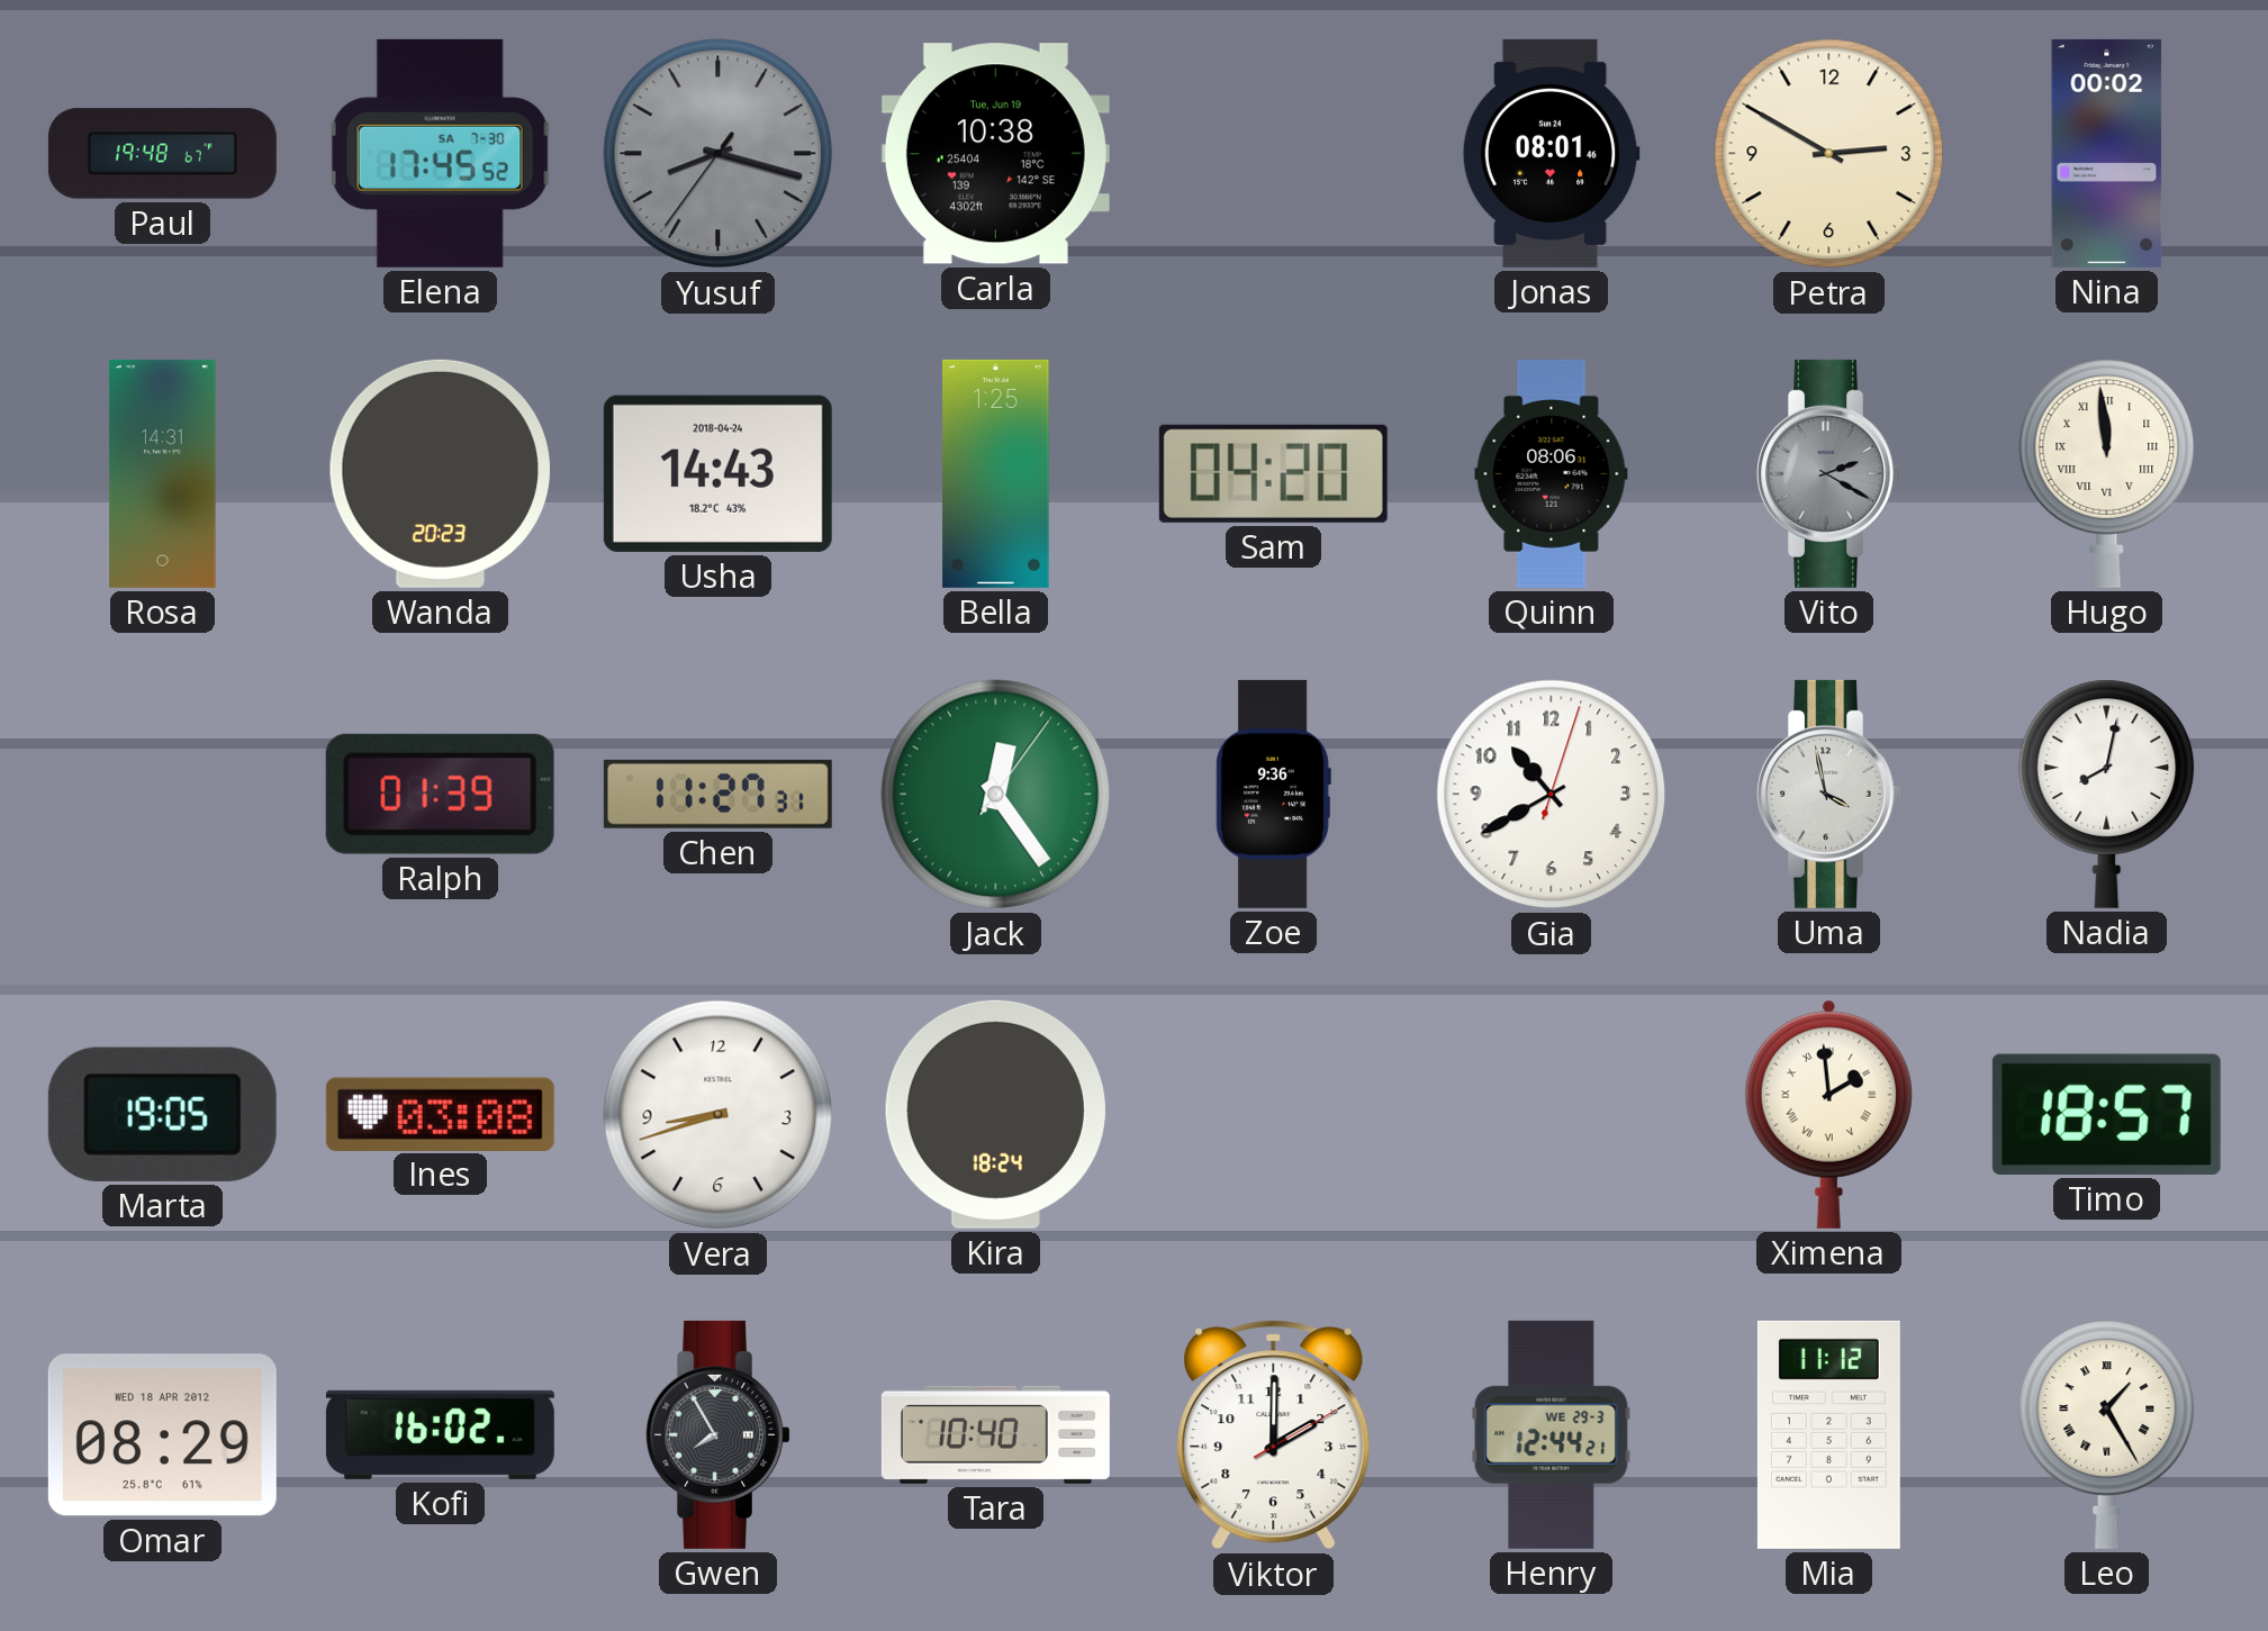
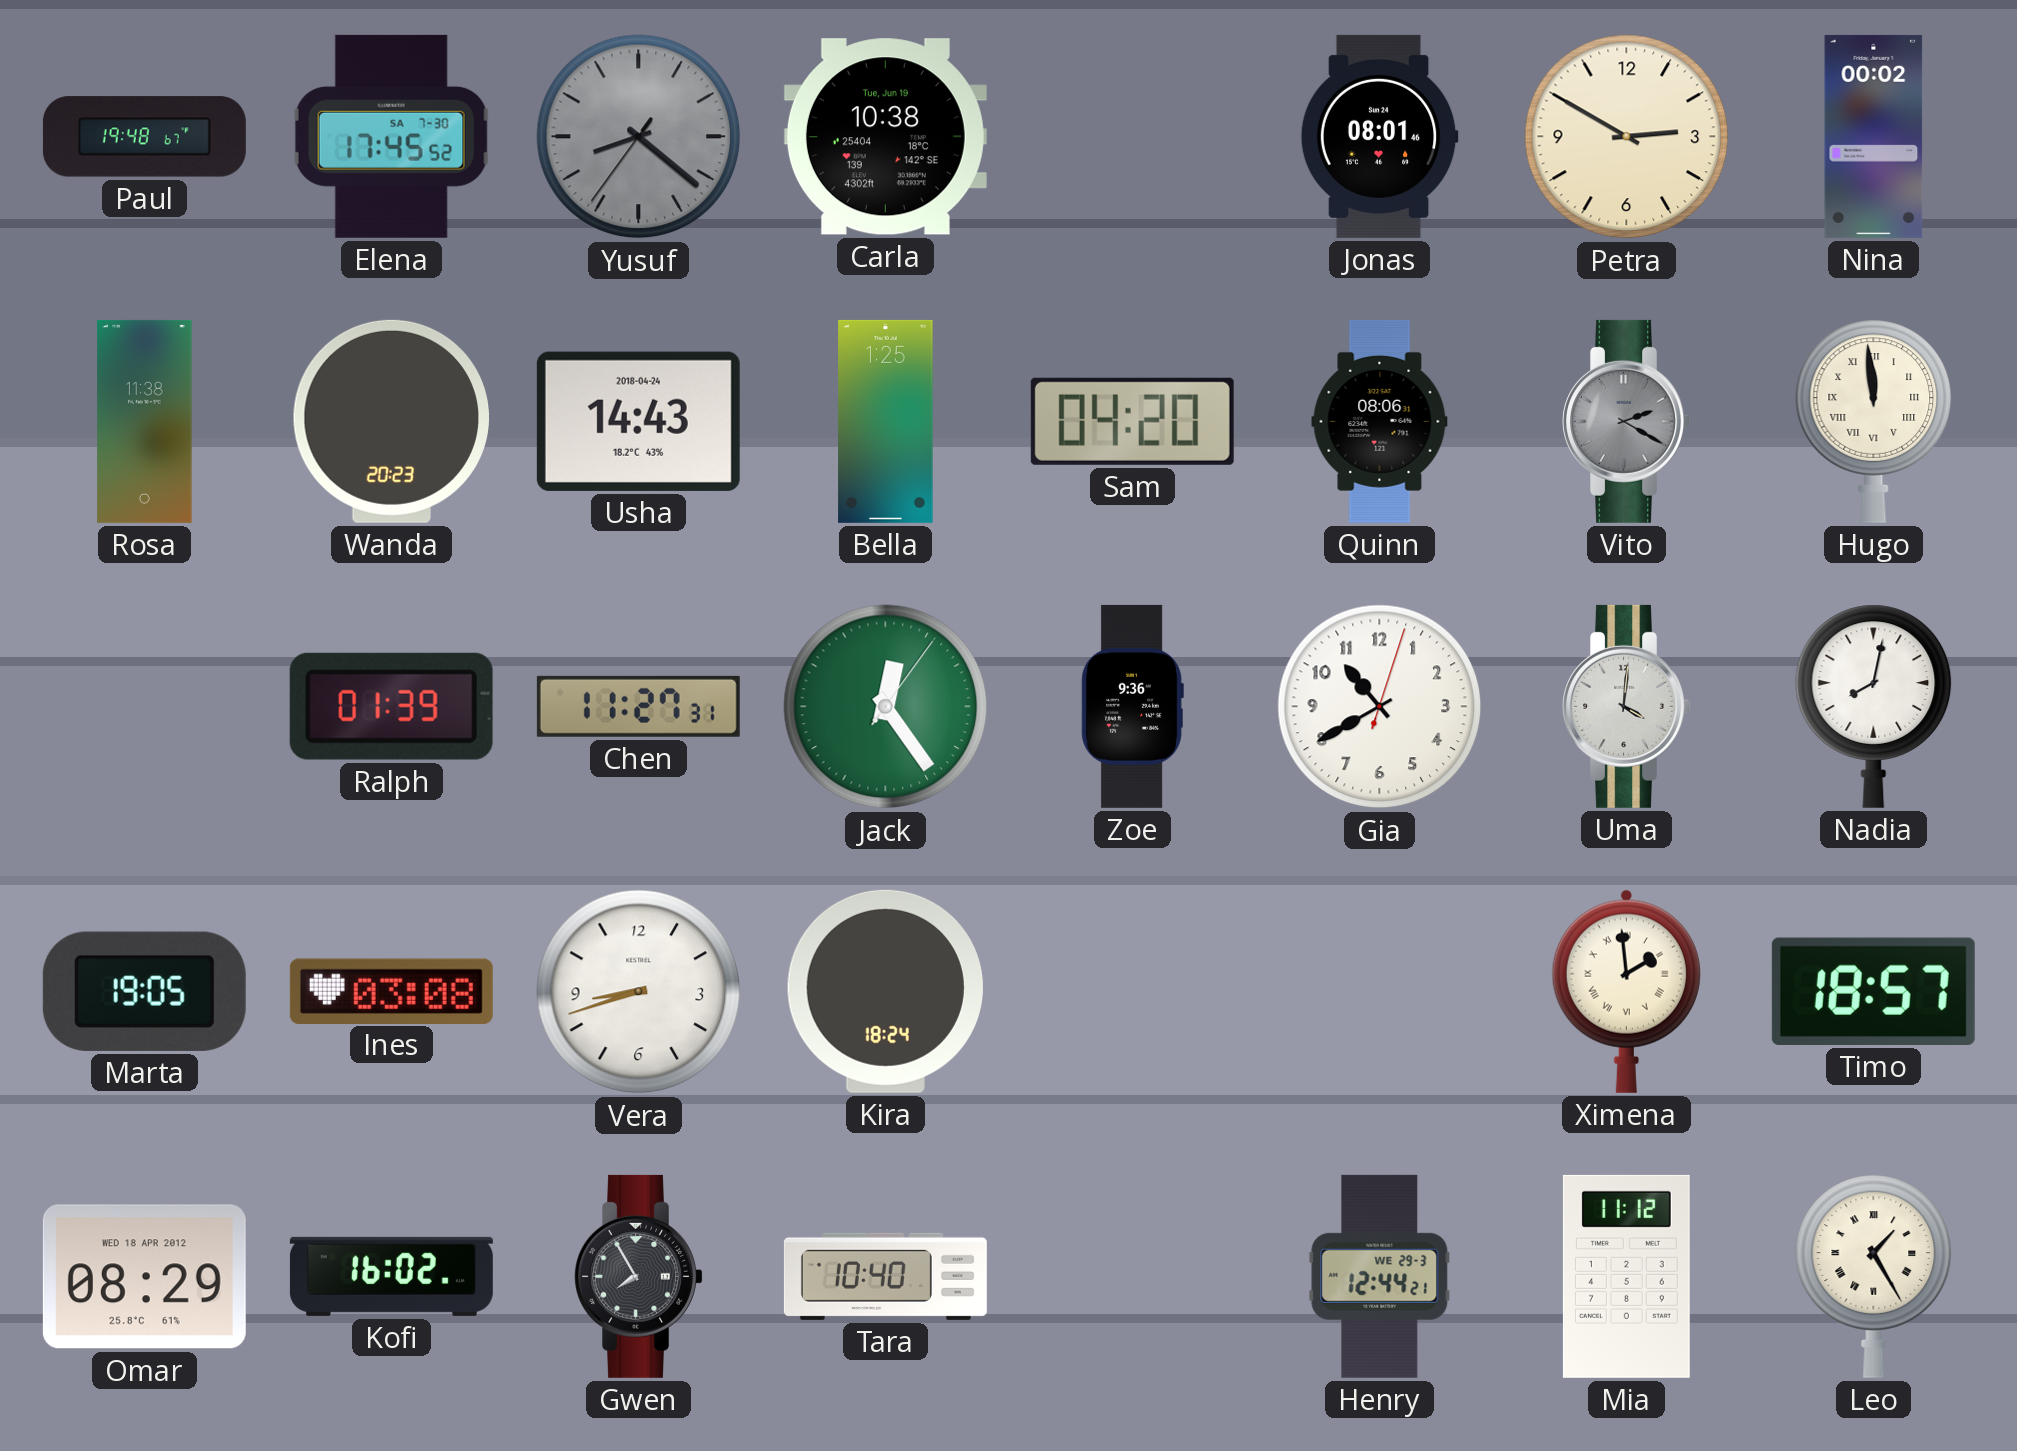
Yusuf: 8:17 -> 8:21
Rosa: 14:31 -> 11:38
Uma: 3:58 -> 4:01
Viktor: 2:00 -> none
